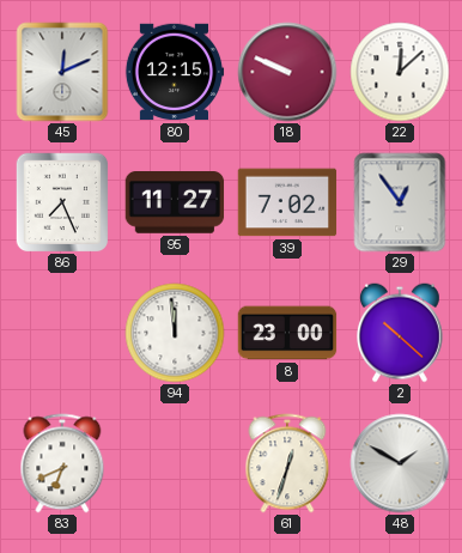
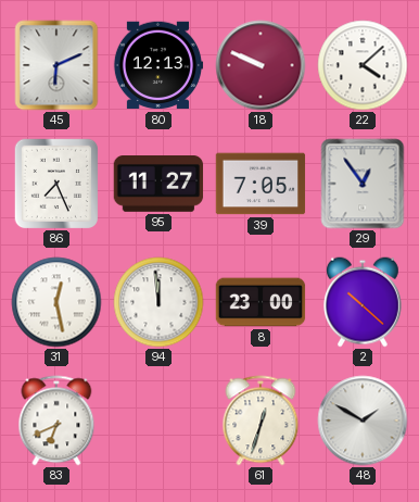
45: 12:11 -> 6:11
80: 12:15 -> 12:13
22: 12:08 -> 4:08
39: 7:02 -> 7:05
31: none -> 12:28
